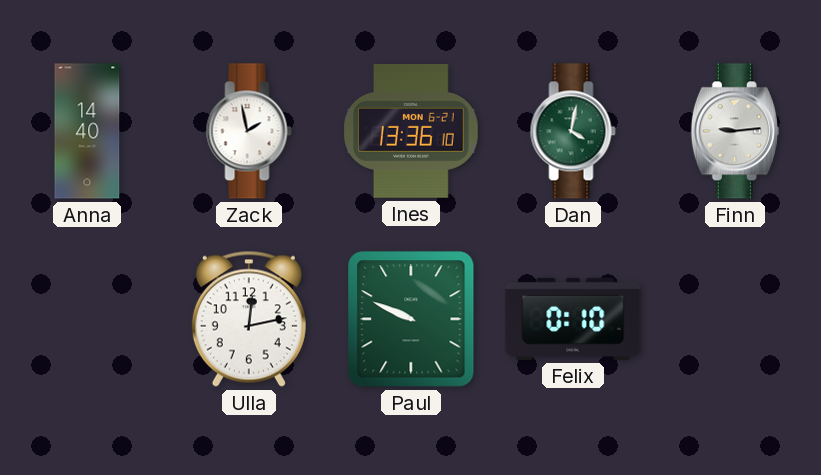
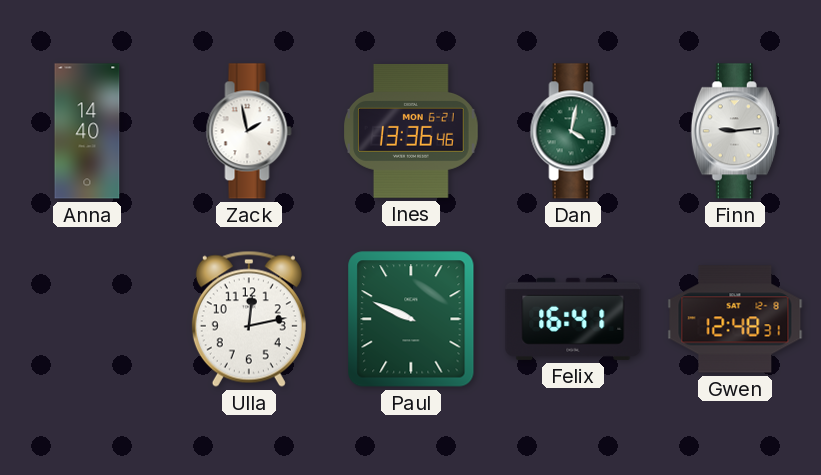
Ines: 13:36:10 -> 13:36:46
Felix: 0:10 -> 16:41
Gwen: none -> 12:48
